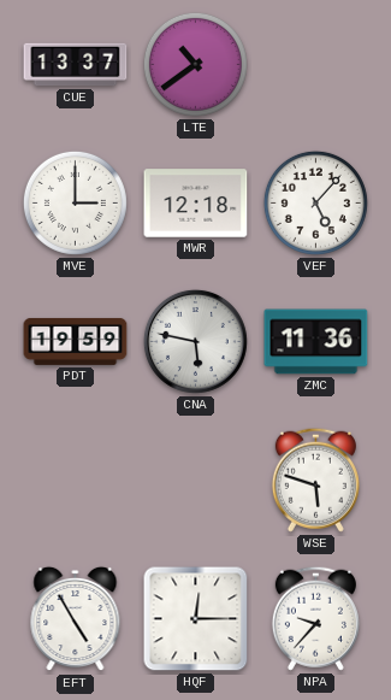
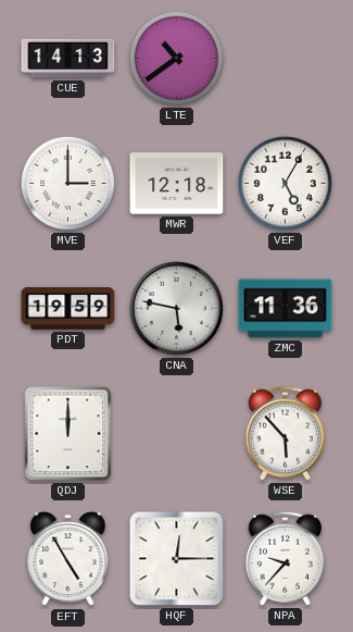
CUE: 13:37 -> 14:13
VEF: 5:07 -> 5:05
QDJ: none -> 12:00
WSE: 5:48 -> 5:53
